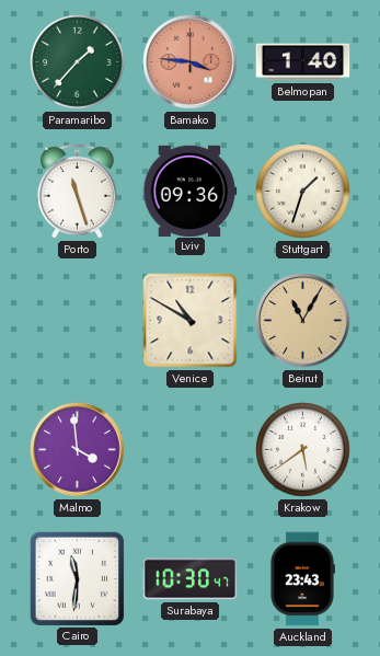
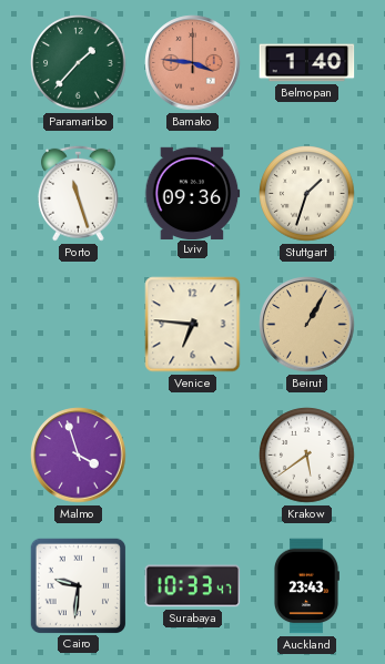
Venice: 10:50 -> 6:46
Beirut: 11:05 -> 1:05
Malmo: 3:59 -> 3:57
Cairo: 11:31 -> 9:31
Surabaya: 10:30 -> 10:33
